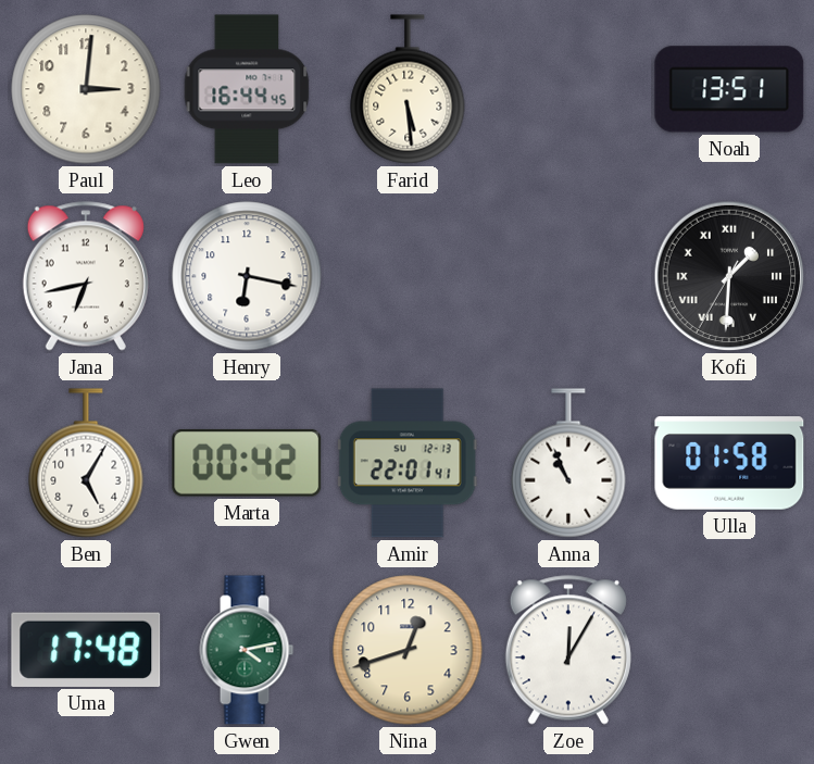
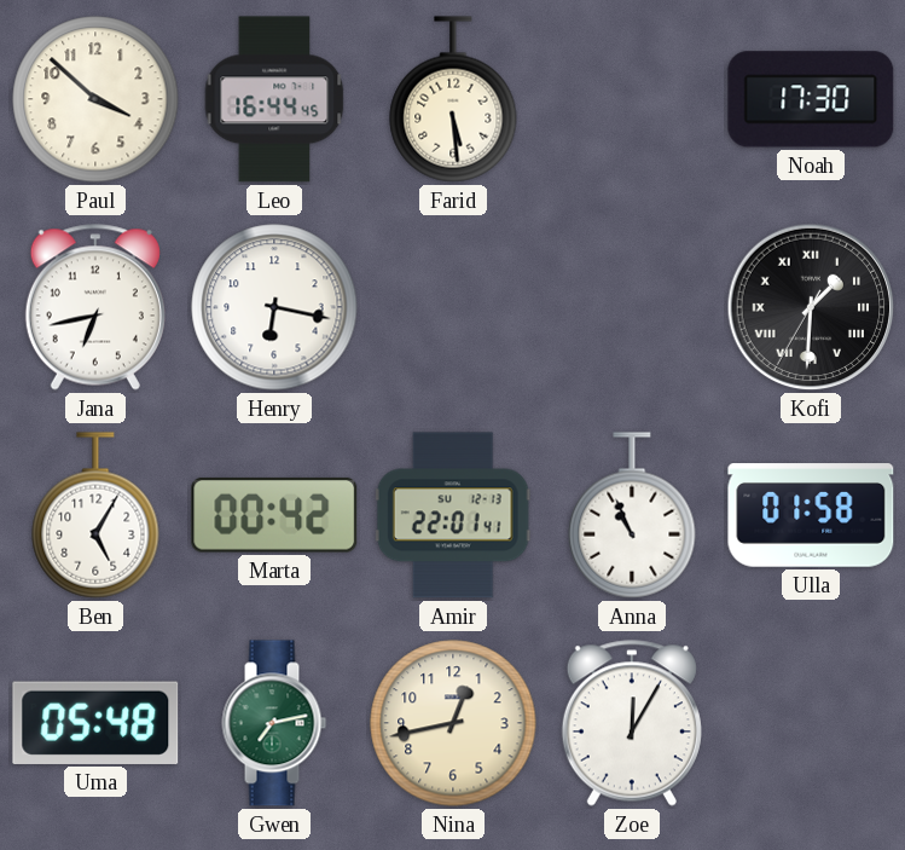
Paul: 3:01 -> 3:52
Noah: 13:51 -> 17:30
Uma: 17:48 -> 05:48
Gwen: 4:13 -> 7:13
Nina: 12:42 -> 12:43
